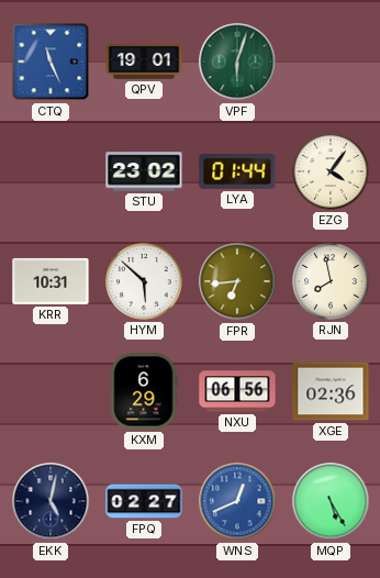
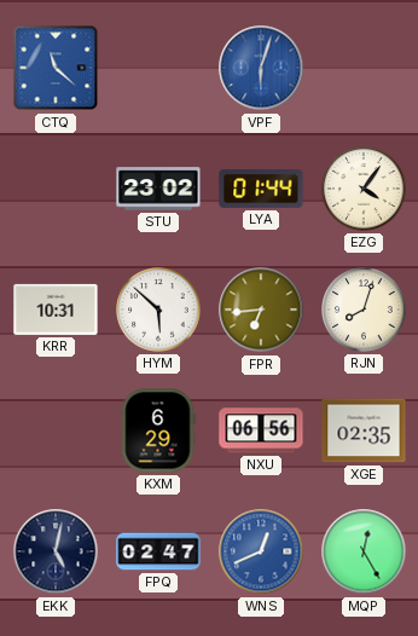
CTQ: 11:26 -> 11:22
QPV: 19:01 -> none
VPF dial: green -> blue
RJN: 7:58 -> 8:03
XGE: 02:36 -> 02:35
FPQ: 02:27 -> 02:47
MQP: 5:25 -> 12:25
